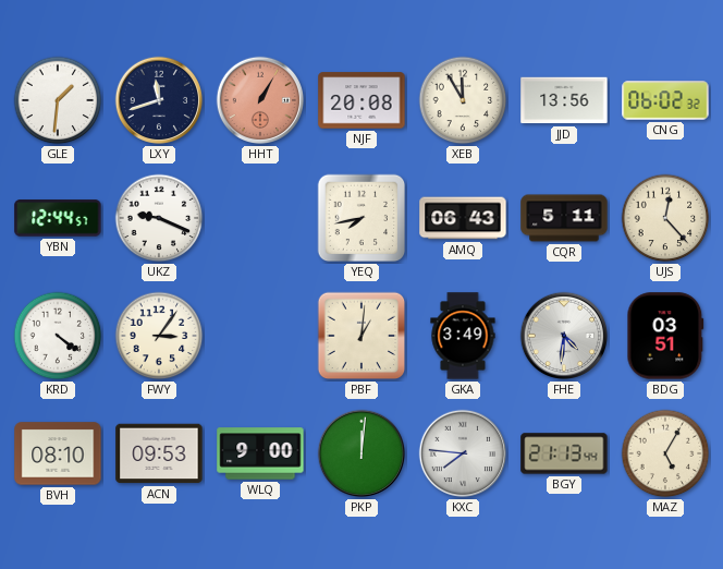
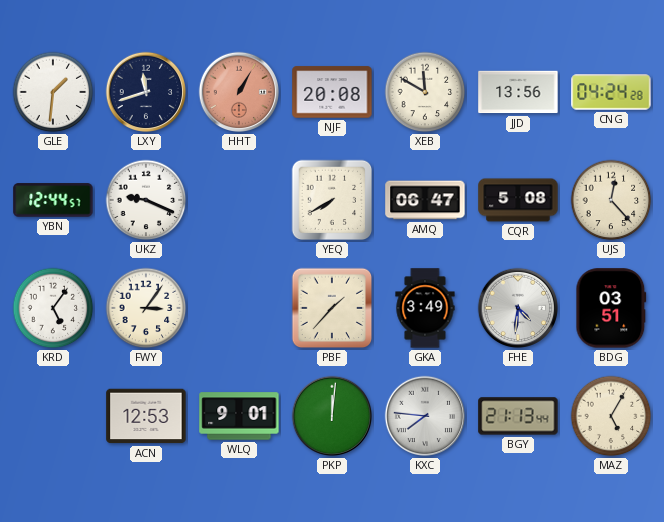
XEB: 11:55 -> 11:50
CNG: 06:02 -> 04:24
YEQ: 7:43 -> 7:40
AMQ: 06:43 -> 06:47
CQR: 5:11 -> 5:08
KRD: 4:21 -> 5:06
PBF: 1:01 -> 1:37
BVH: 08:10 -> none
ACN: 09:53 -> 12:53
WLQ: 9:00 -> 9:01
